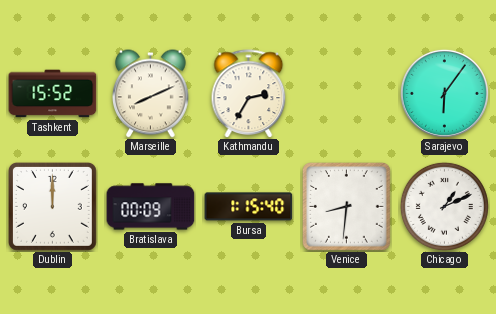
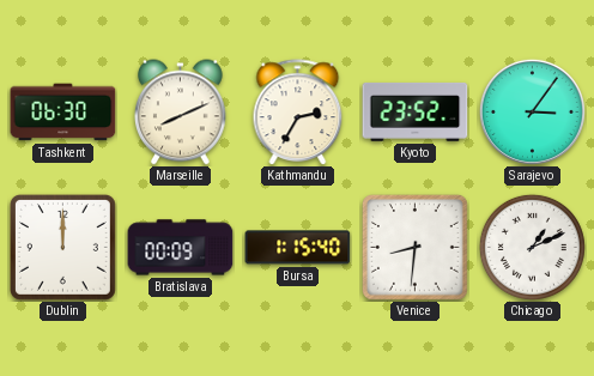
Tashkent: 15:52 -> 06:30
Kyoto: none -> 23:52
Sarajevo: 6:06 -> 3:06
